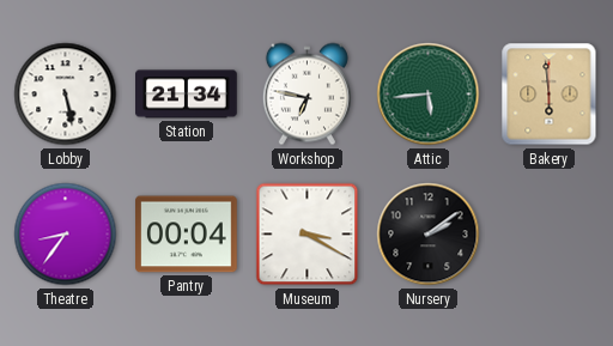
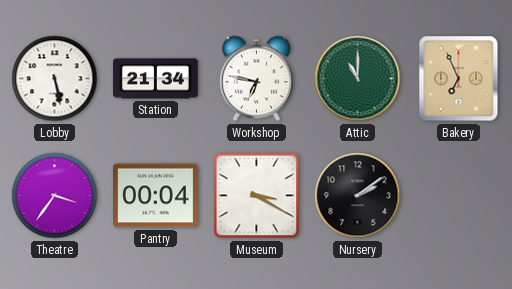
Attic: 5:44 -> 11:00
Bakery: 5:59 -> 6:56
Theatre: 8:36 -> 3:36
